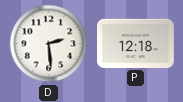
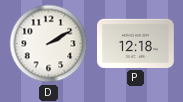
D: 2:29 -> 2:10
